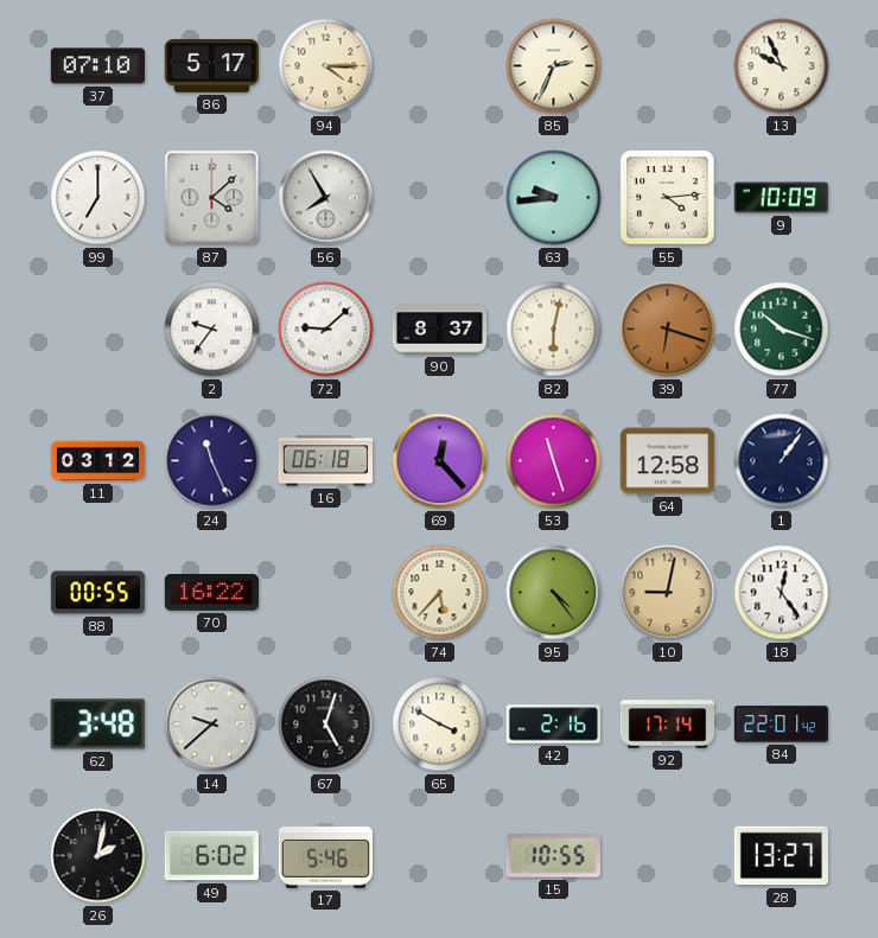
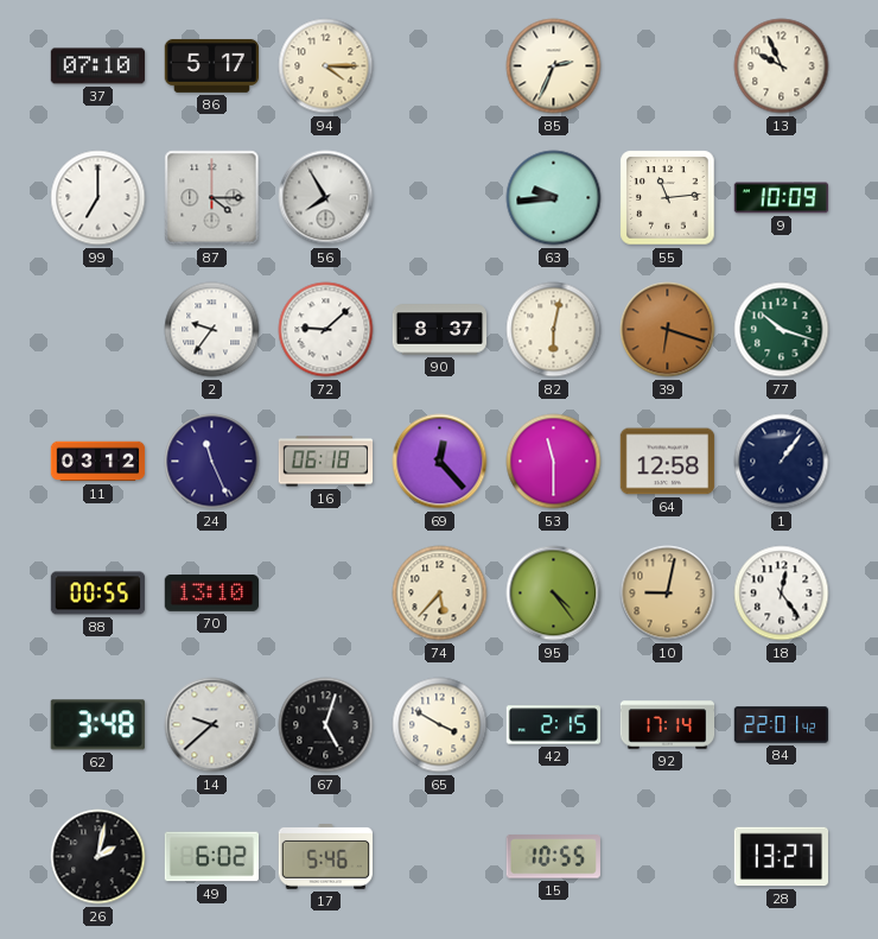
87: 4:08 -> 4:15
55: 4:14 -> 11:14
53: 11:27 -> 11:30
70: 16:22 -> 13:10
42: 2:16 -> 2:15
